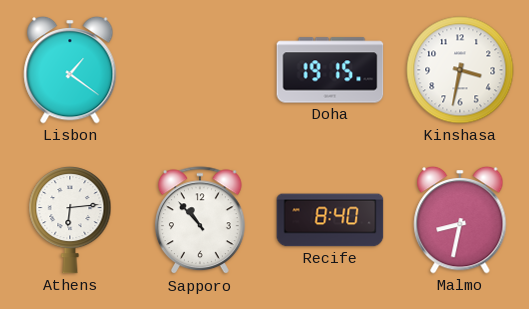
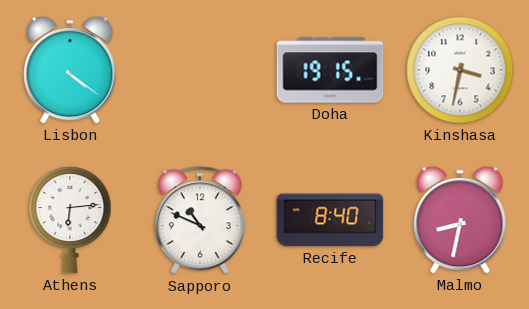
Lisbon: 1:21 -> 4:21
Sapporo: 10:53 -> 10:49
